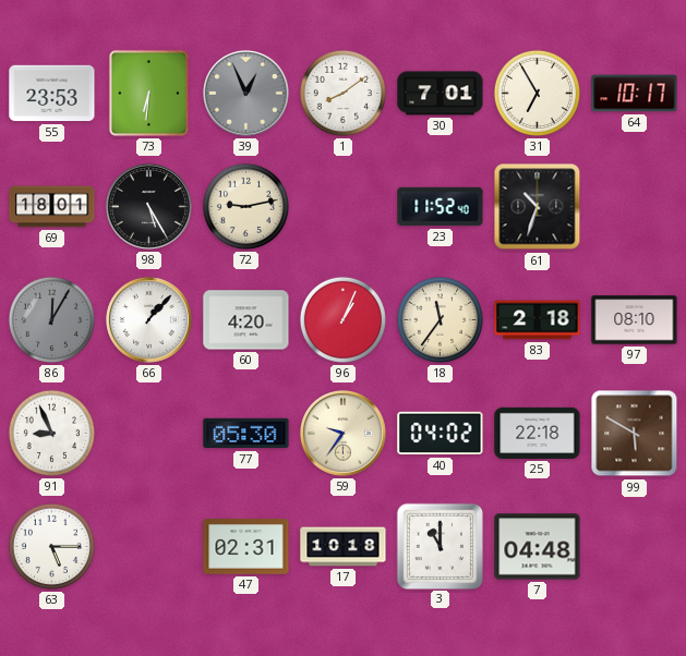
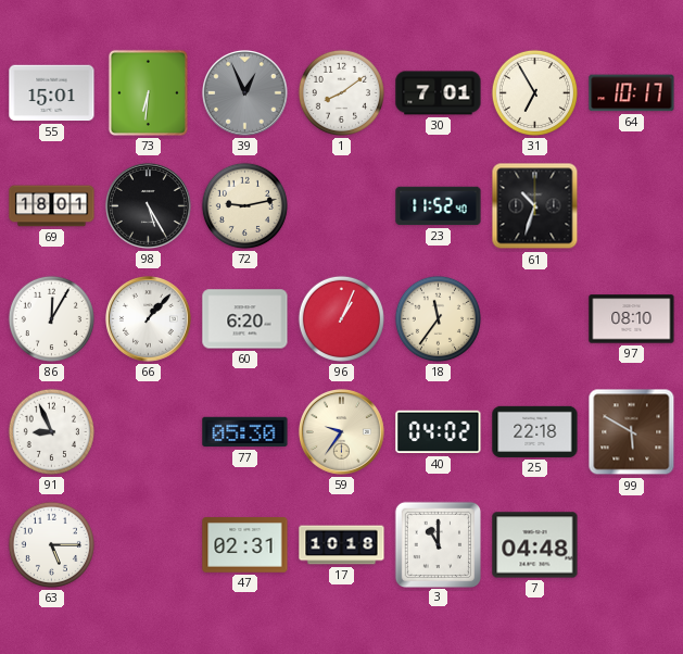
55: 23:53 -> 15:01
86 dial: grey -> white
60: 4:20 -> 6:20
83: 2:18 -> none
